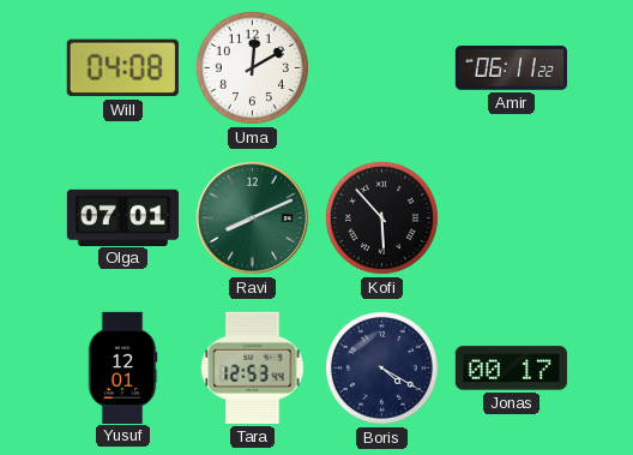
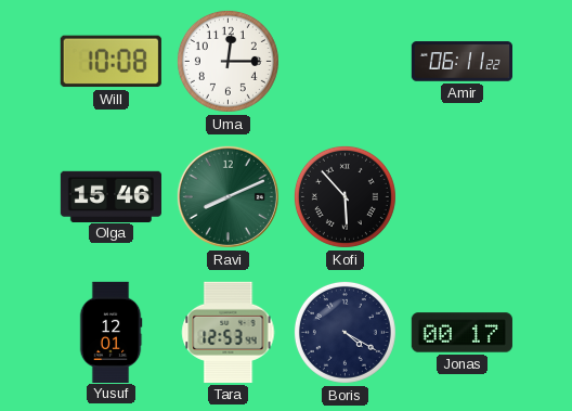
Will: 04:08 -> 10:08
Uma: 12:10 -> 12:15
Olga: 07:01 -> 15:46
